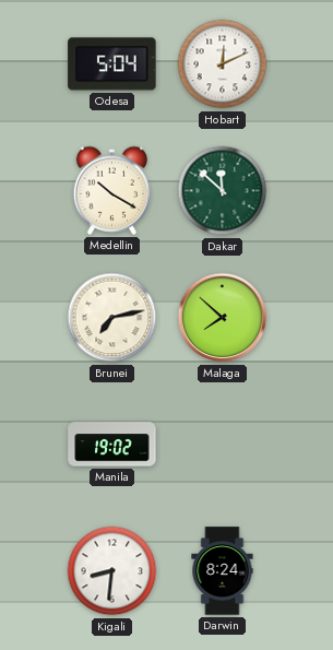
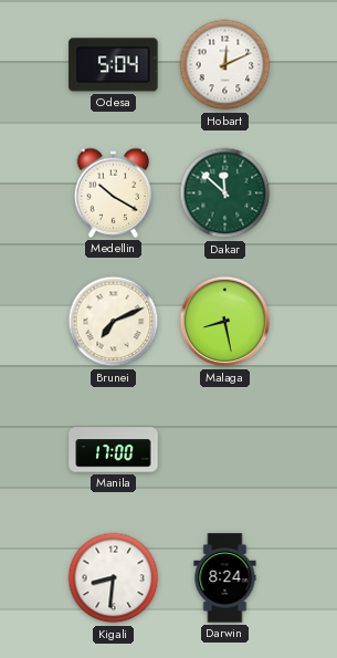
Brunei: 7:13 -> 7:11
Malaga: 7:52 -> 8:28
Manila: 19:02 -> 17:00
